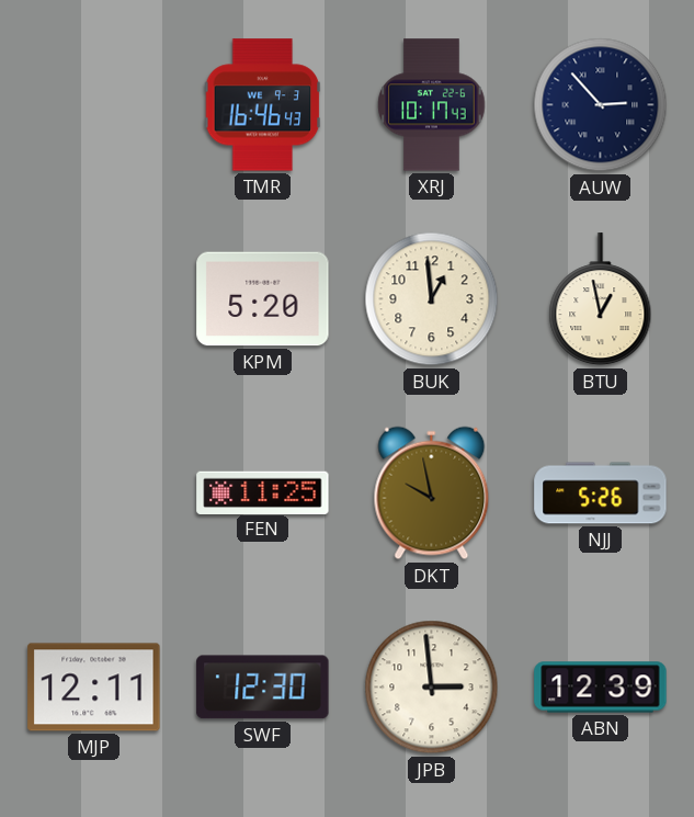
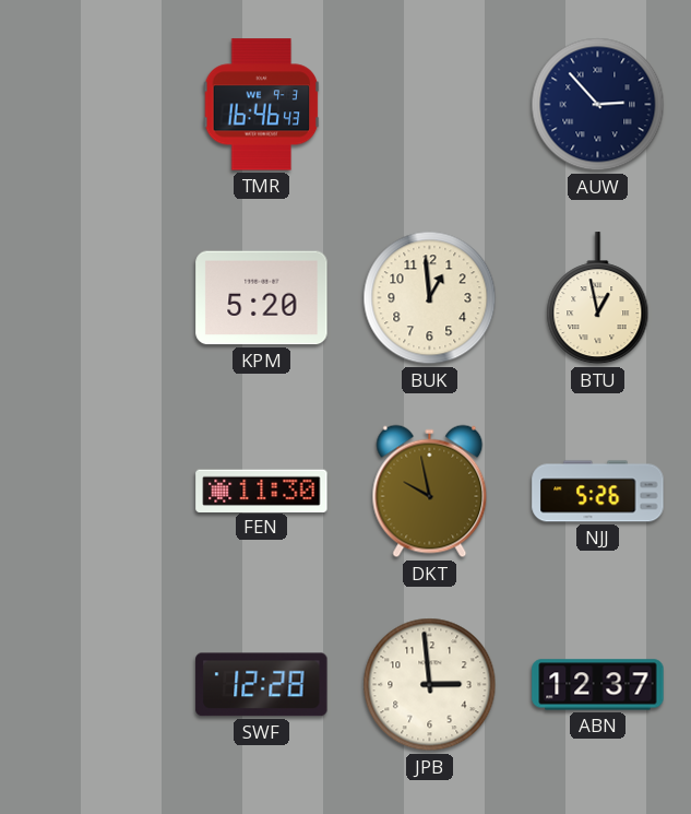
XRJ: 10:17 -> none
FEN: 11:25 -> 11:30
MJP: 12:11 -> none
SWF: 12:30 -> 12:28
ABN: 12:39 -> 12:37
